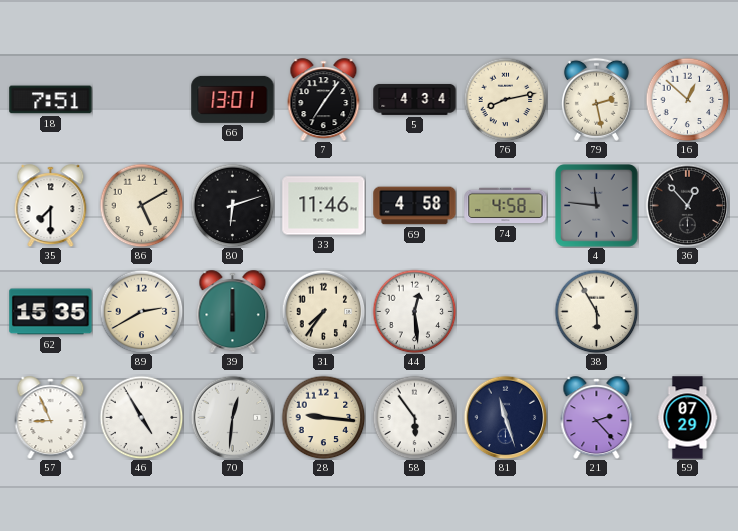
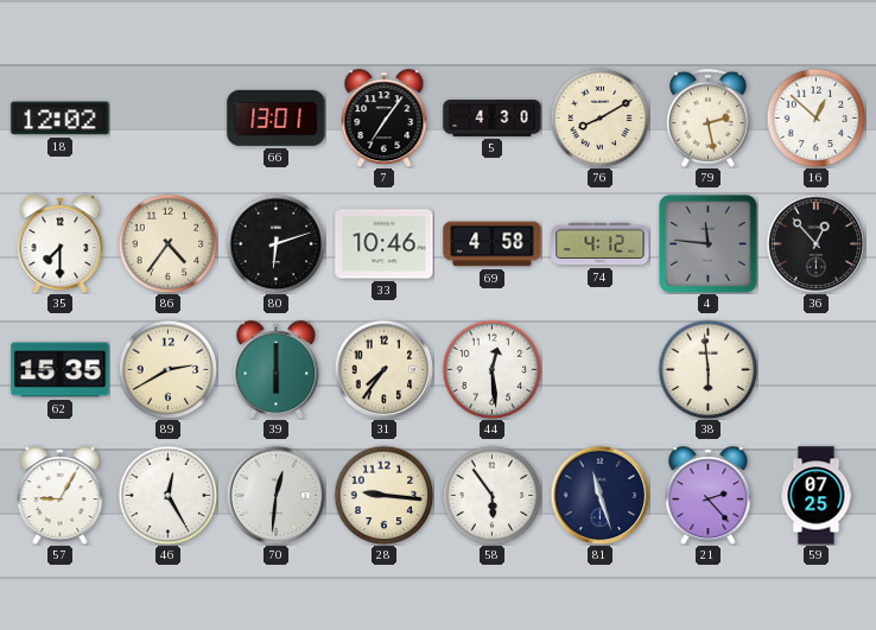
18: 7:51 -> 12:02
5: 4:34 -> 4:30
76: 8:13 -> 8:10
86: 5:10 -> 4:36
33: 11:46 -> 10:46
74: 4:58 -> 4:12
38: 5:55 -> 5:59
57: 8:56 -> 9:05
46: 4:55 -> 12:25
59: 07:29 -> 07:25
